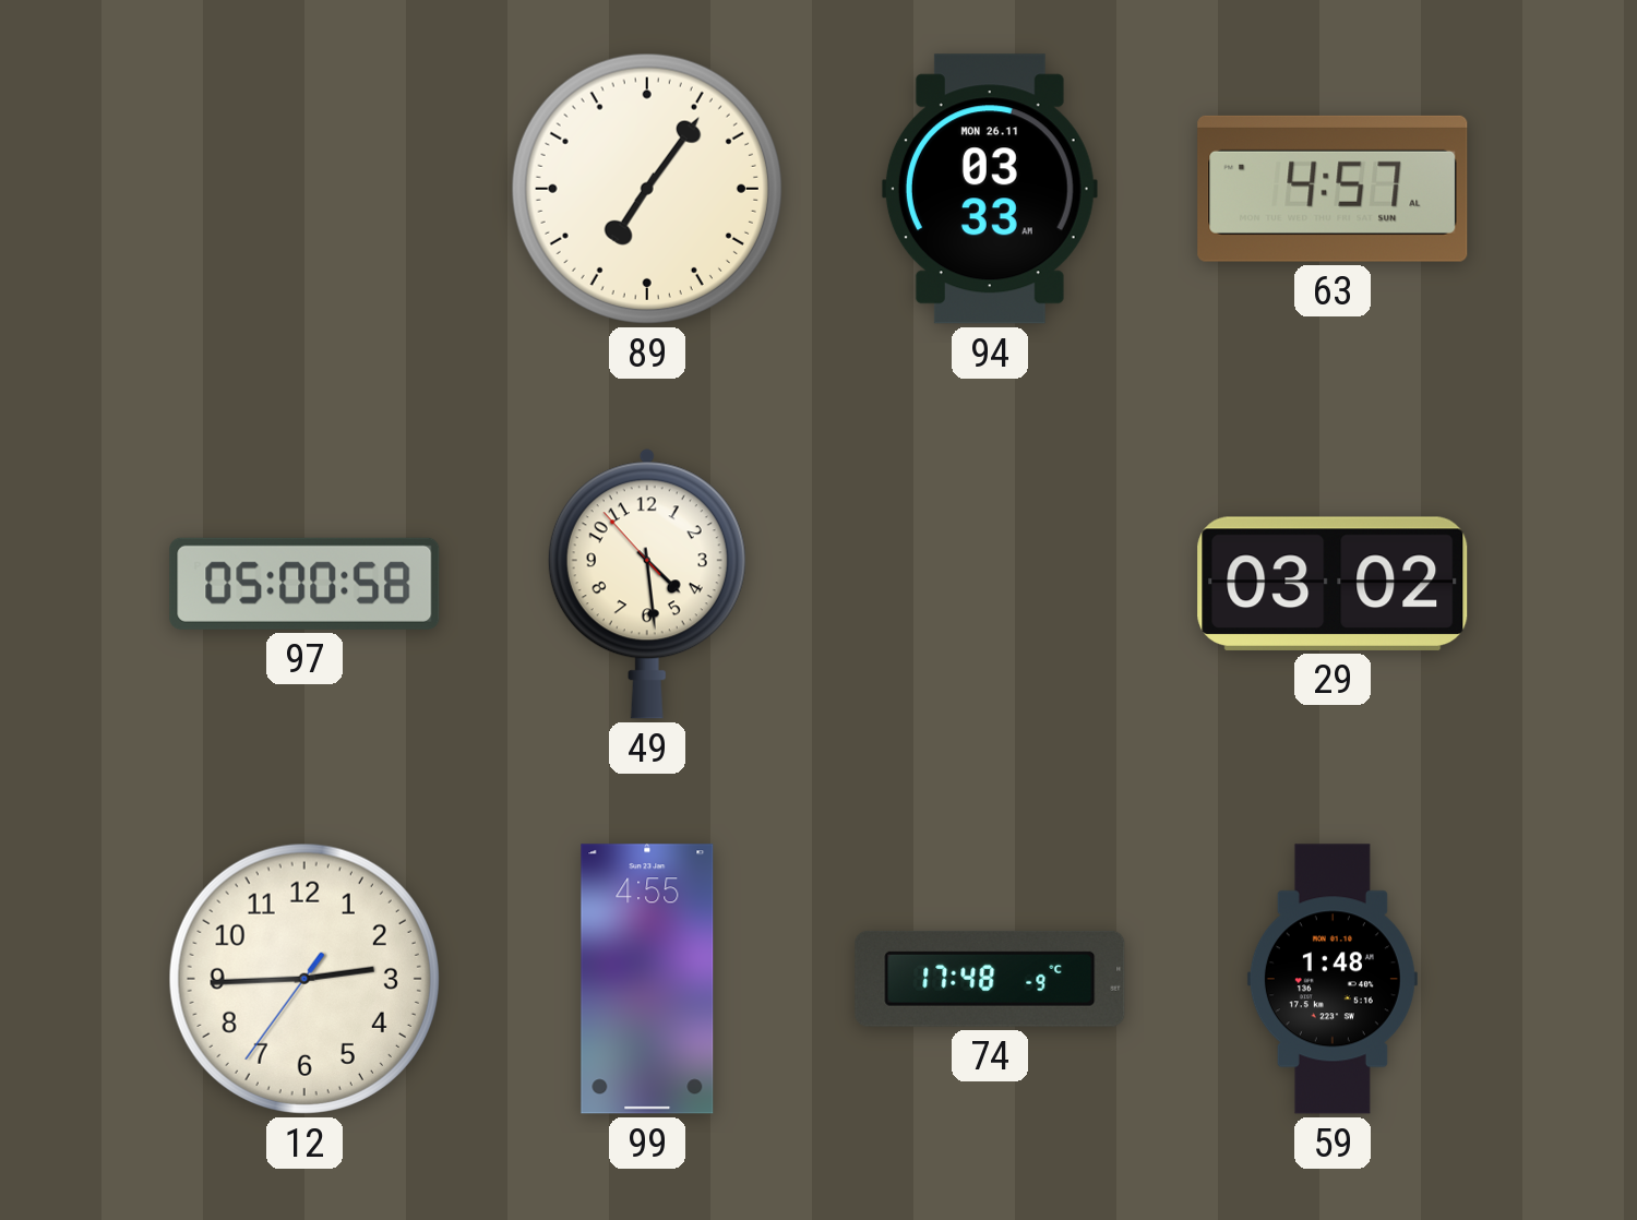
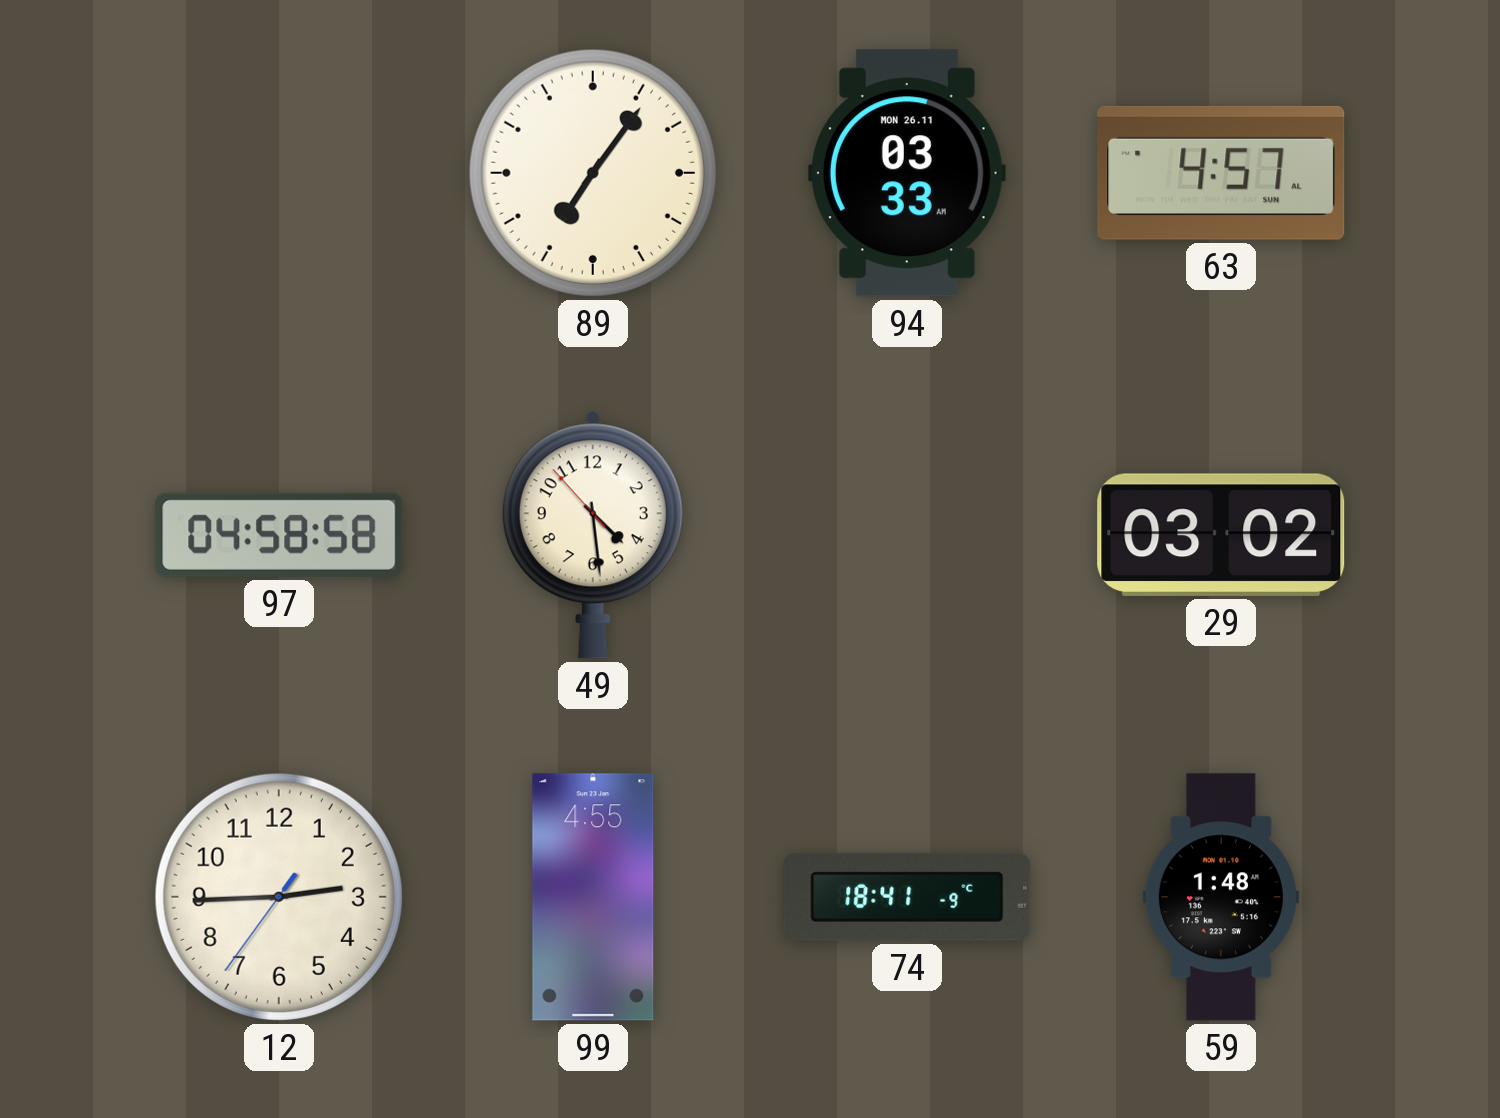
97: 05:00 -> 04:58
74: 17:48 -> 18:41
